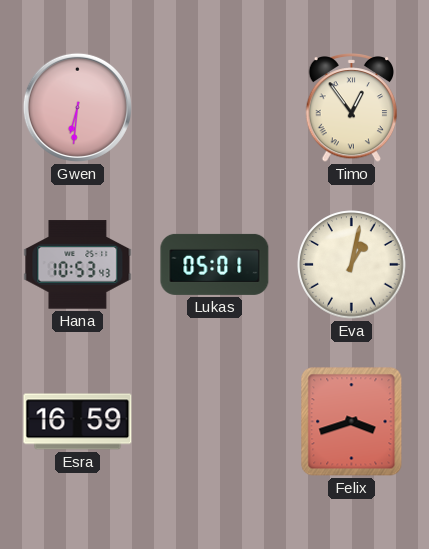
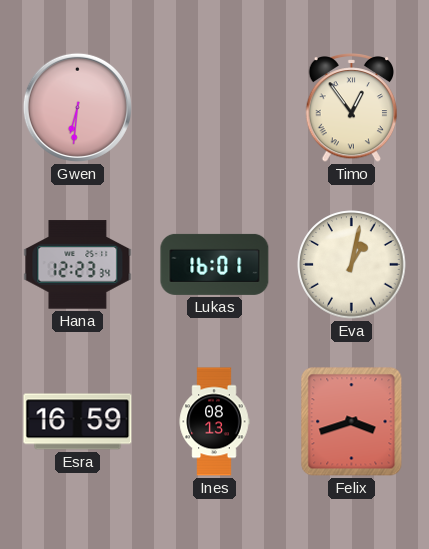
Hana: 10:53 -> 12:23
Lukas: 05:01 -> 16:01
Ines: none -> 08:13
